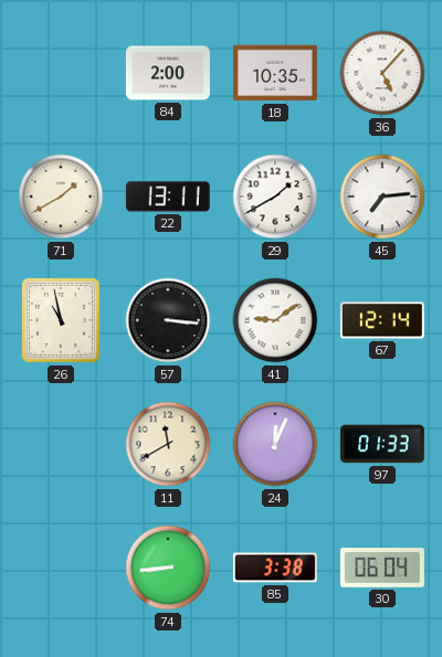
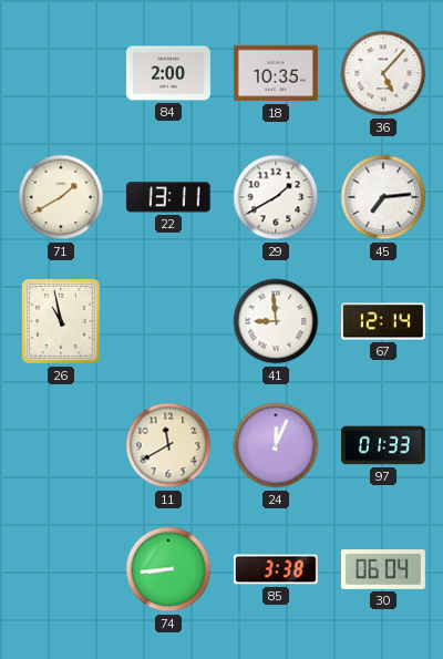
57: 3:16 -> none
41: 9:09 -> 8:59
